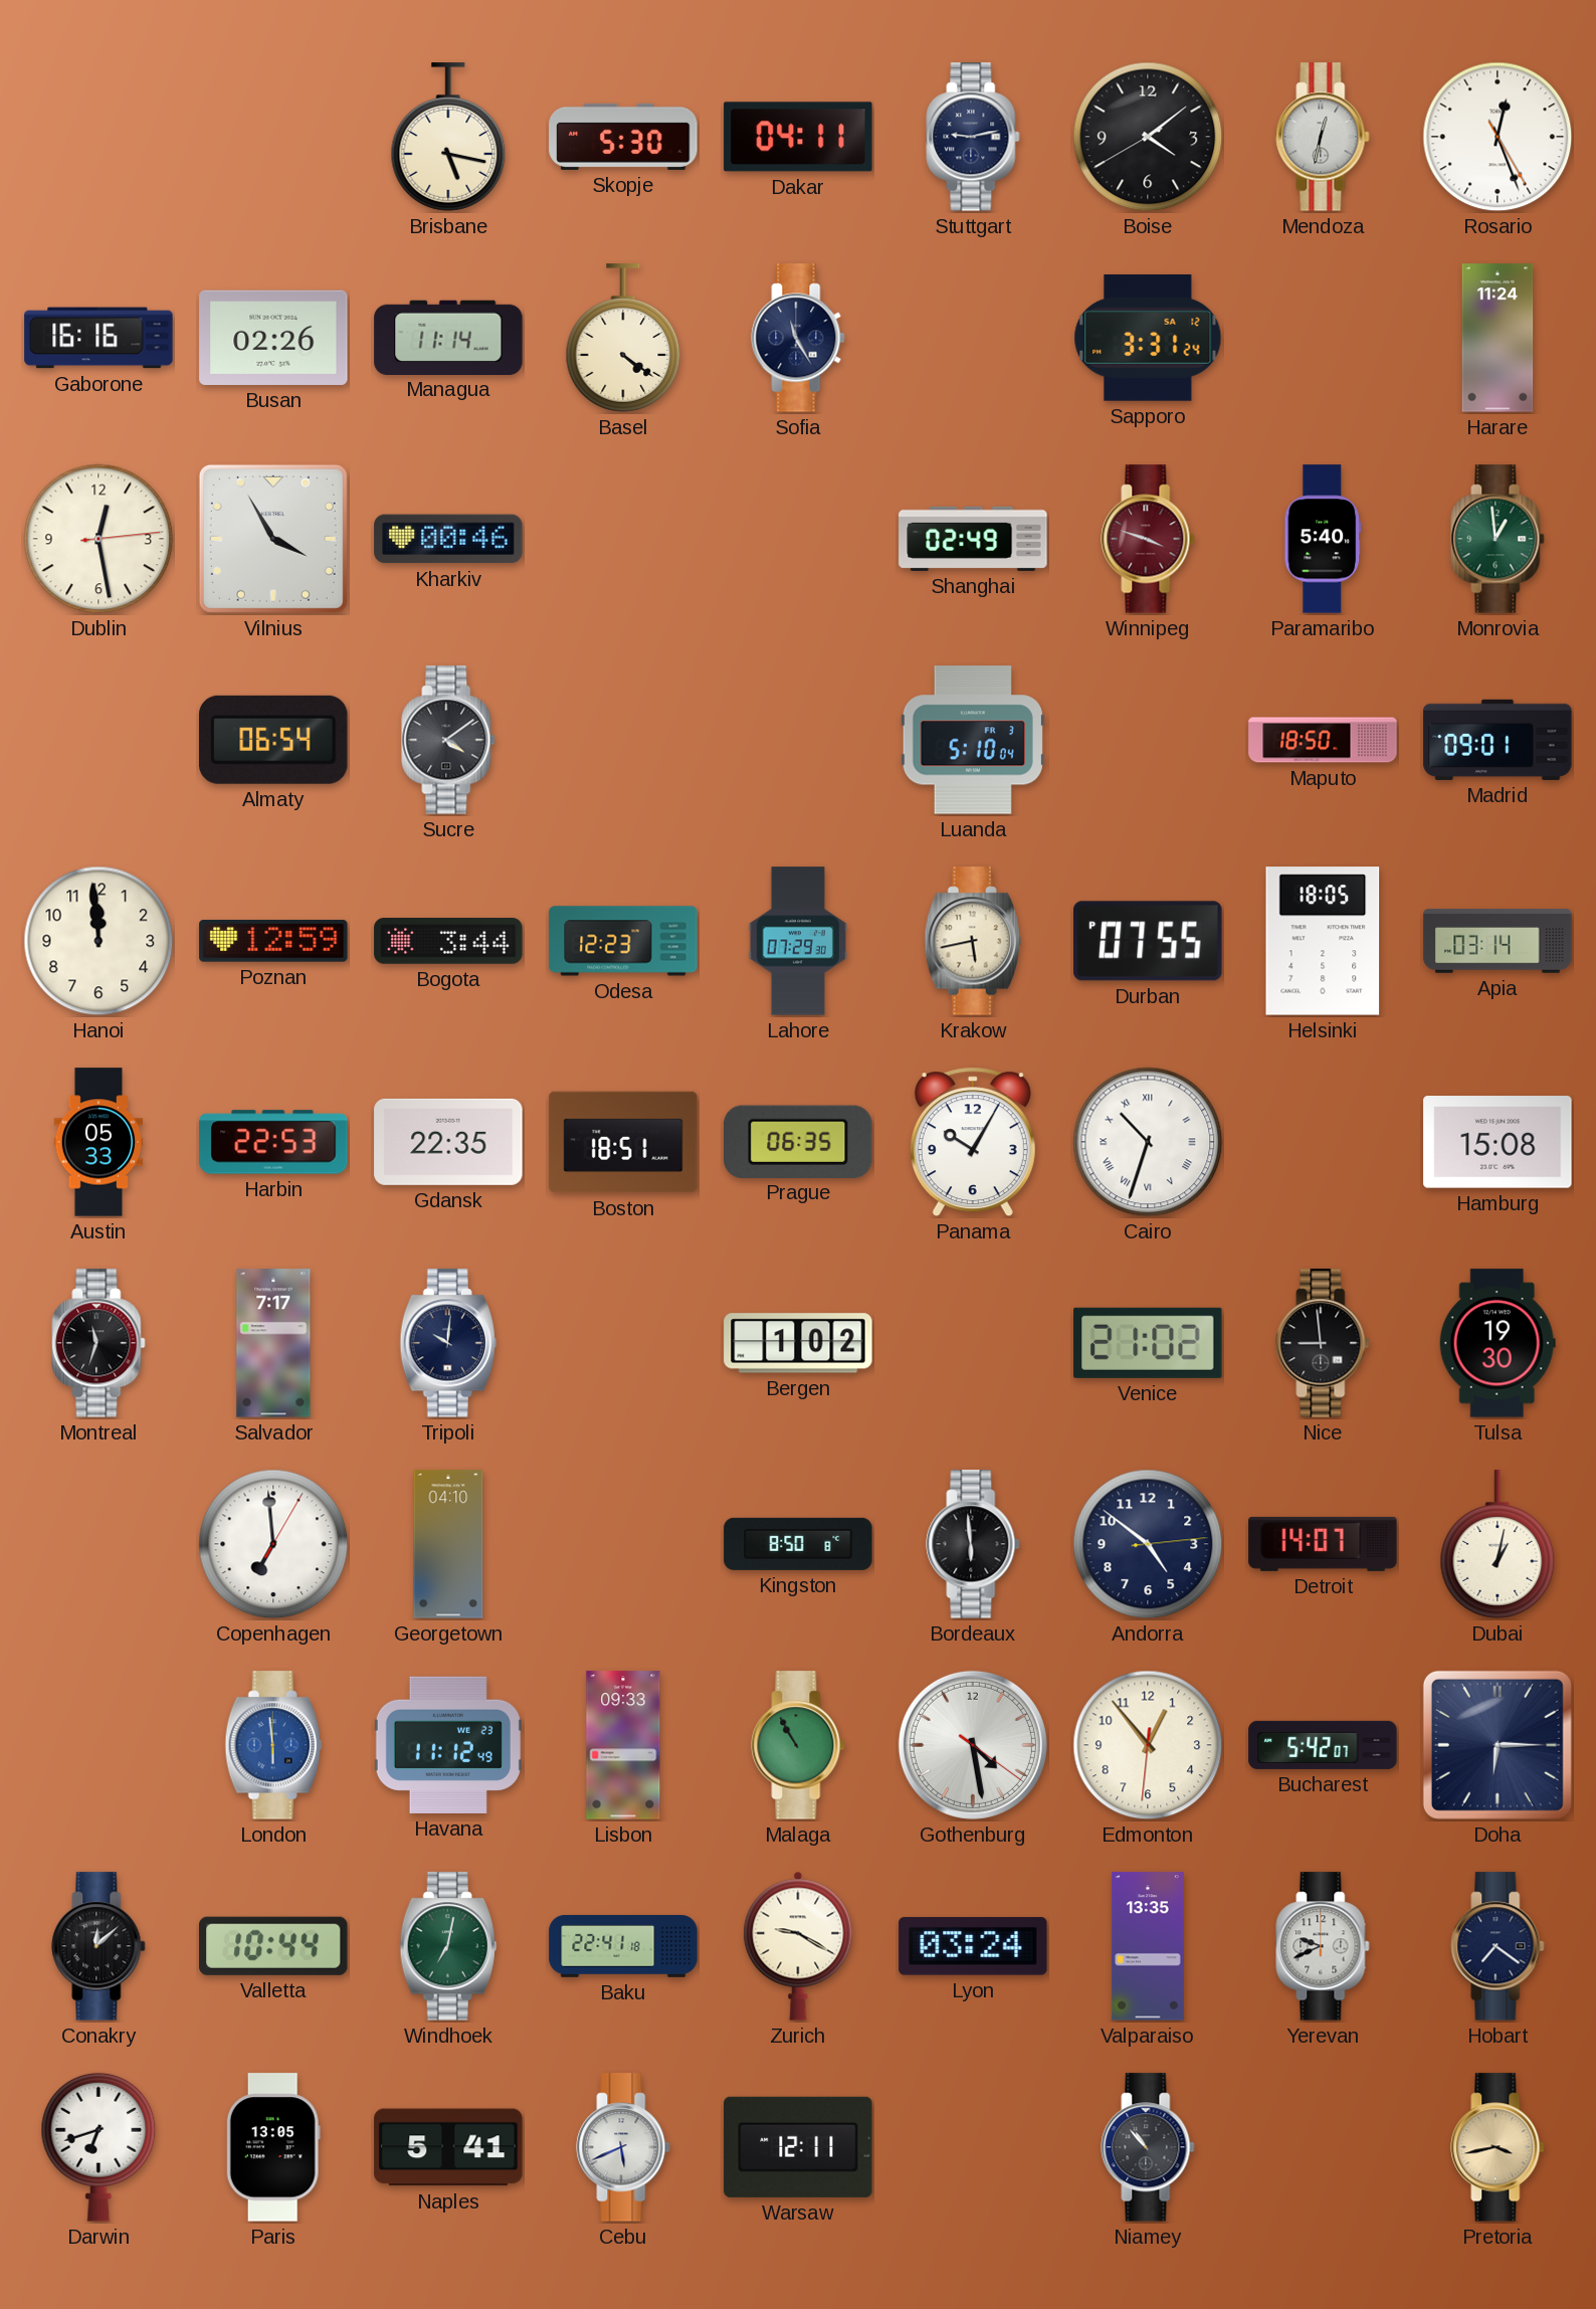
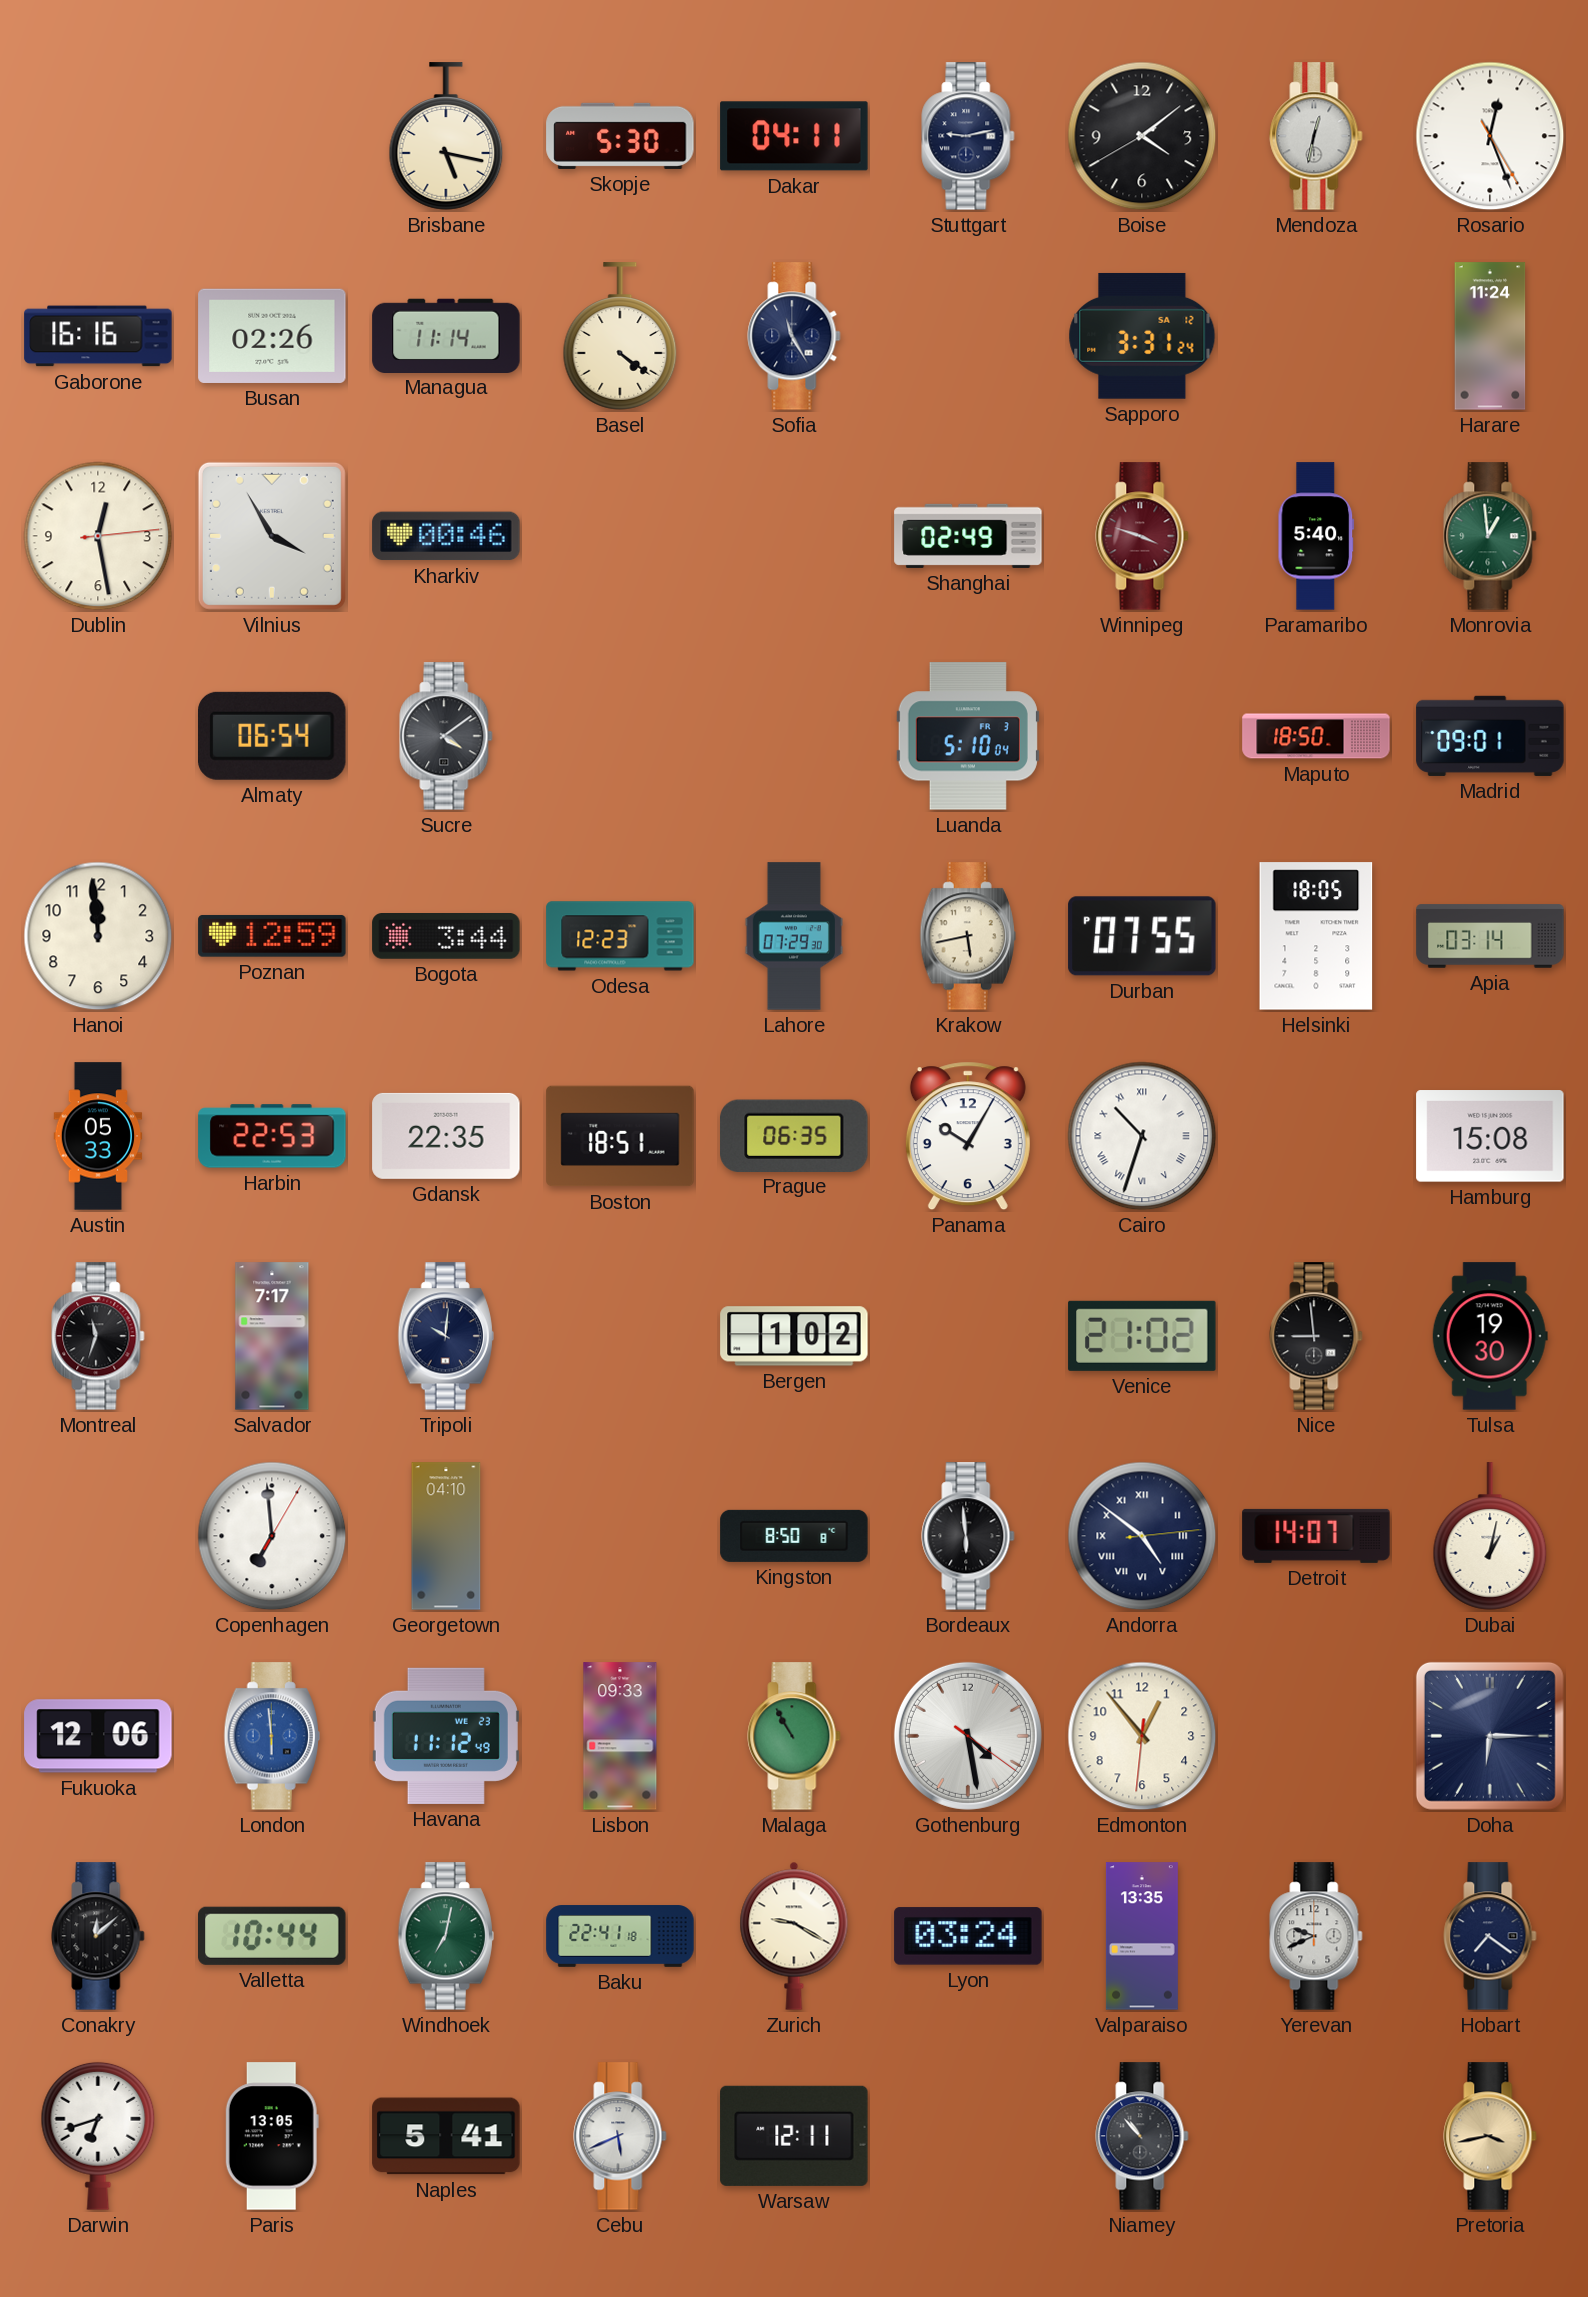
Andorra numerals: Arabic -> Roman
Fukuoka: none -> 12:06
Bucharest: 5:42 -> none
